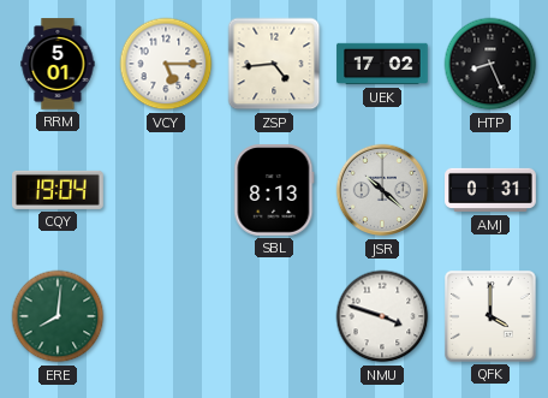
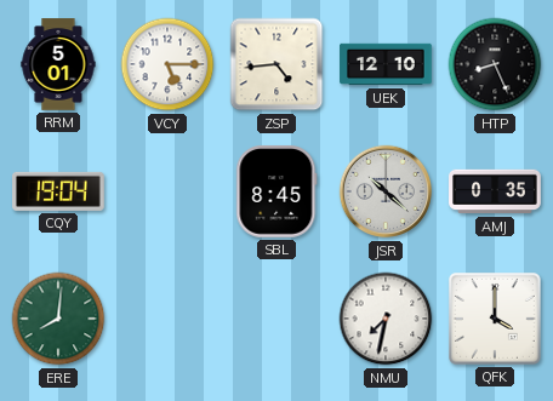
UEK: 17:02 -> 12:10
SBL: 8:13 -> 8:45
AMJ: 0:31 -> 0:35
NMU: 3:48 -> 7:32
